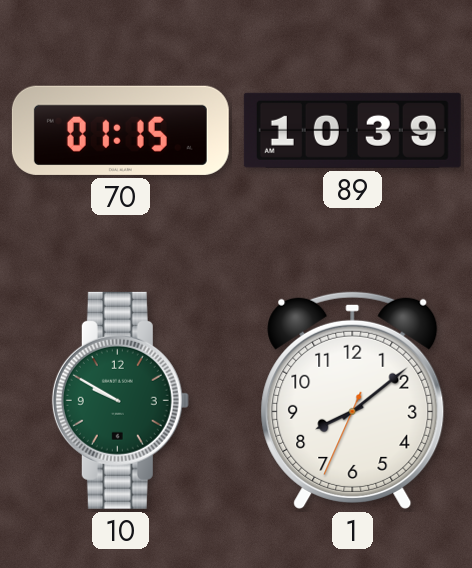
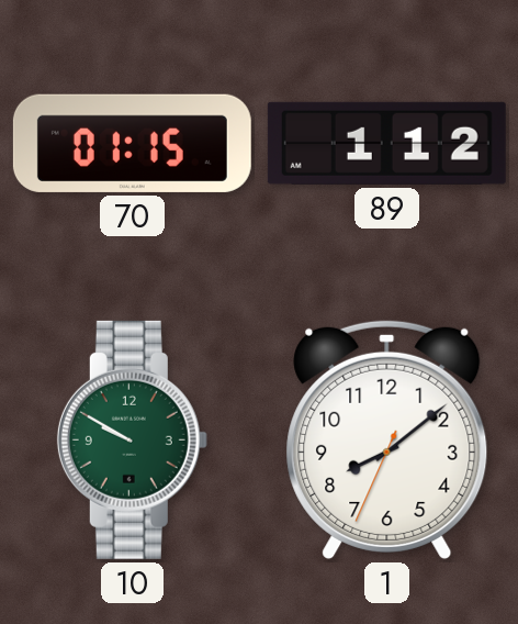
89: 10:39 -> 1:12
